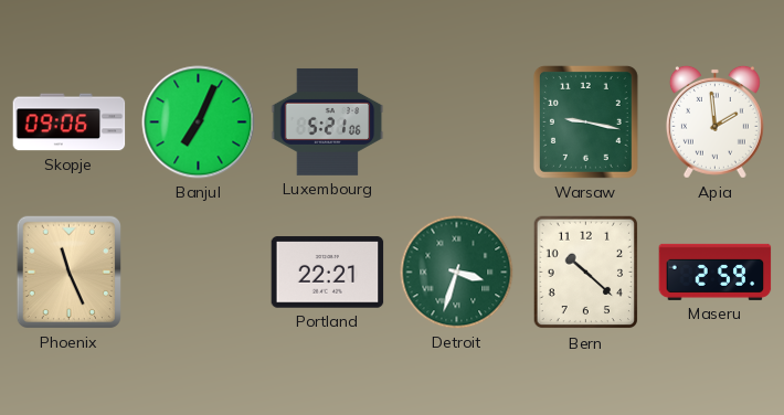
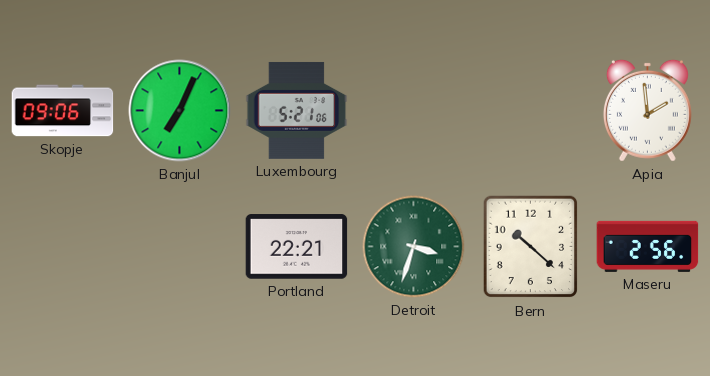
Warsaw: 9:17 -> none
Phoenix: 11:26 -> none
Maseru: 2:59 -> 2:56
